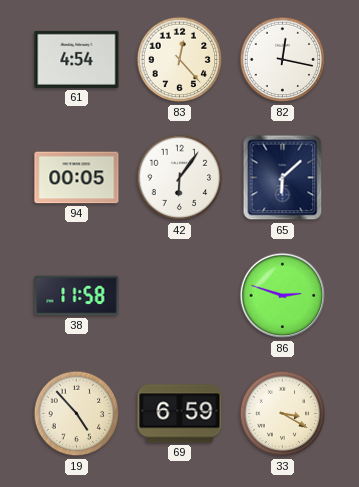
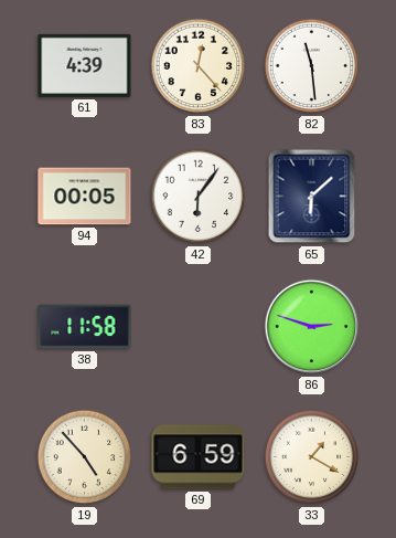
61: 4:54 -> 4:39
82: 12:17 -> 11:29
33: 3:20 -> 1:20
